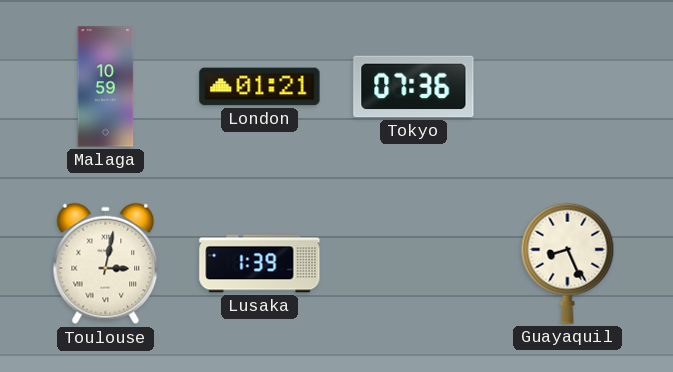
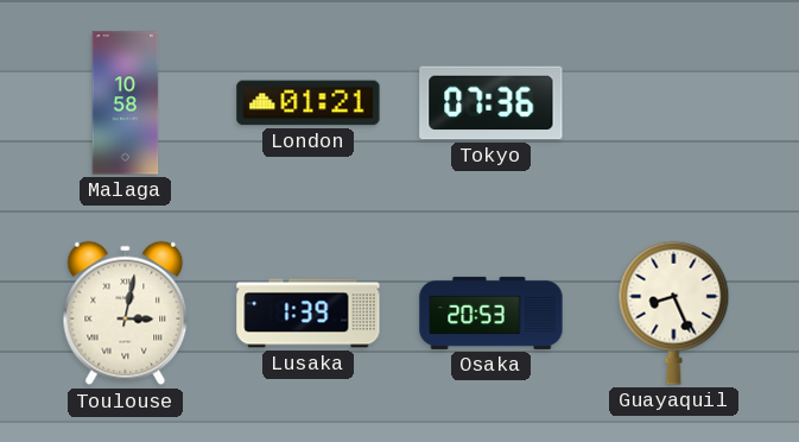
Malaga: 10:59 -> 10:58
Osaka: none -> 20:53
